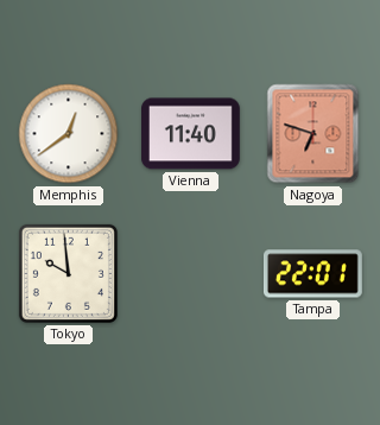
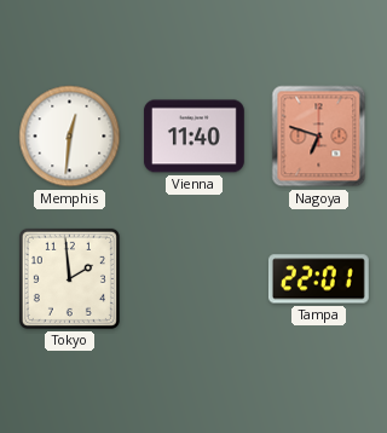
Memphis: 12:39 -> 12:31
Tokyo: 9:59 -> 1:59
